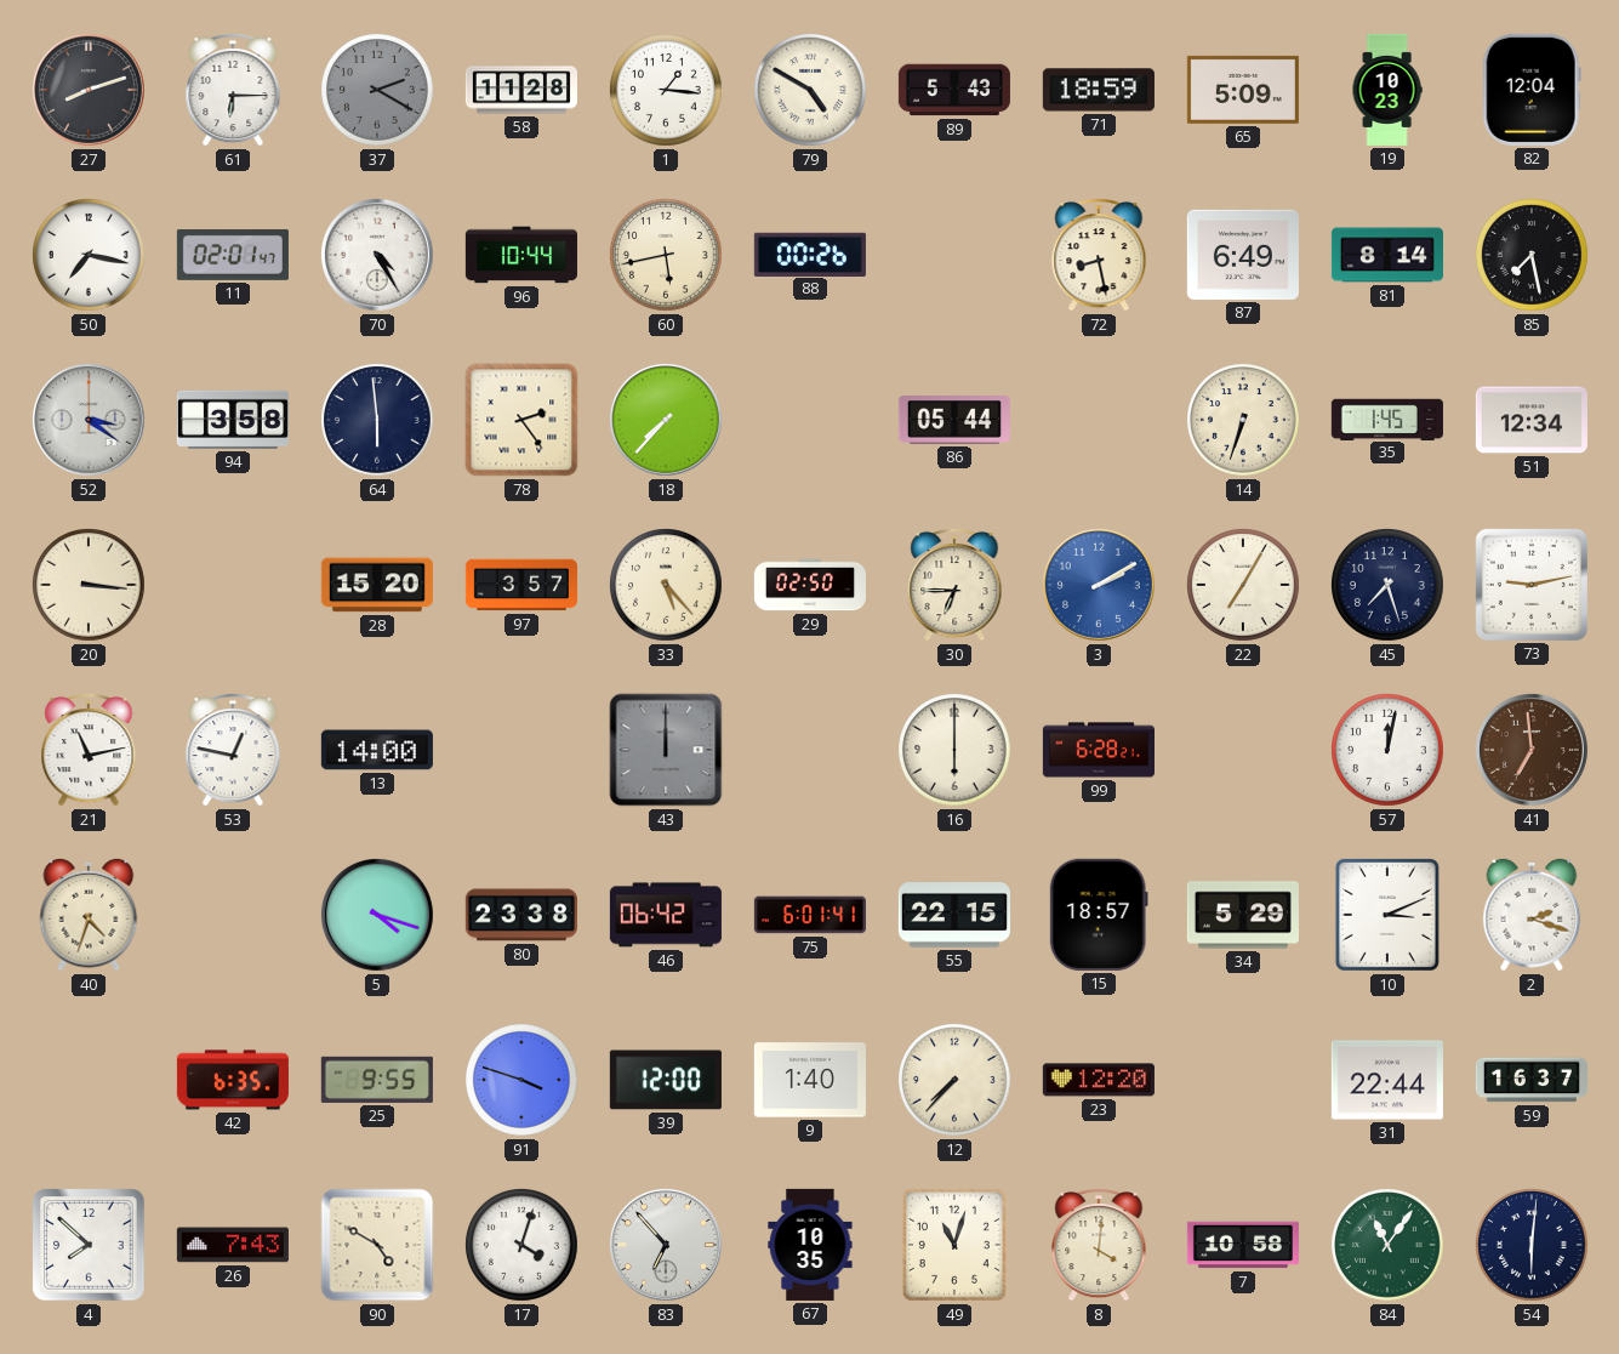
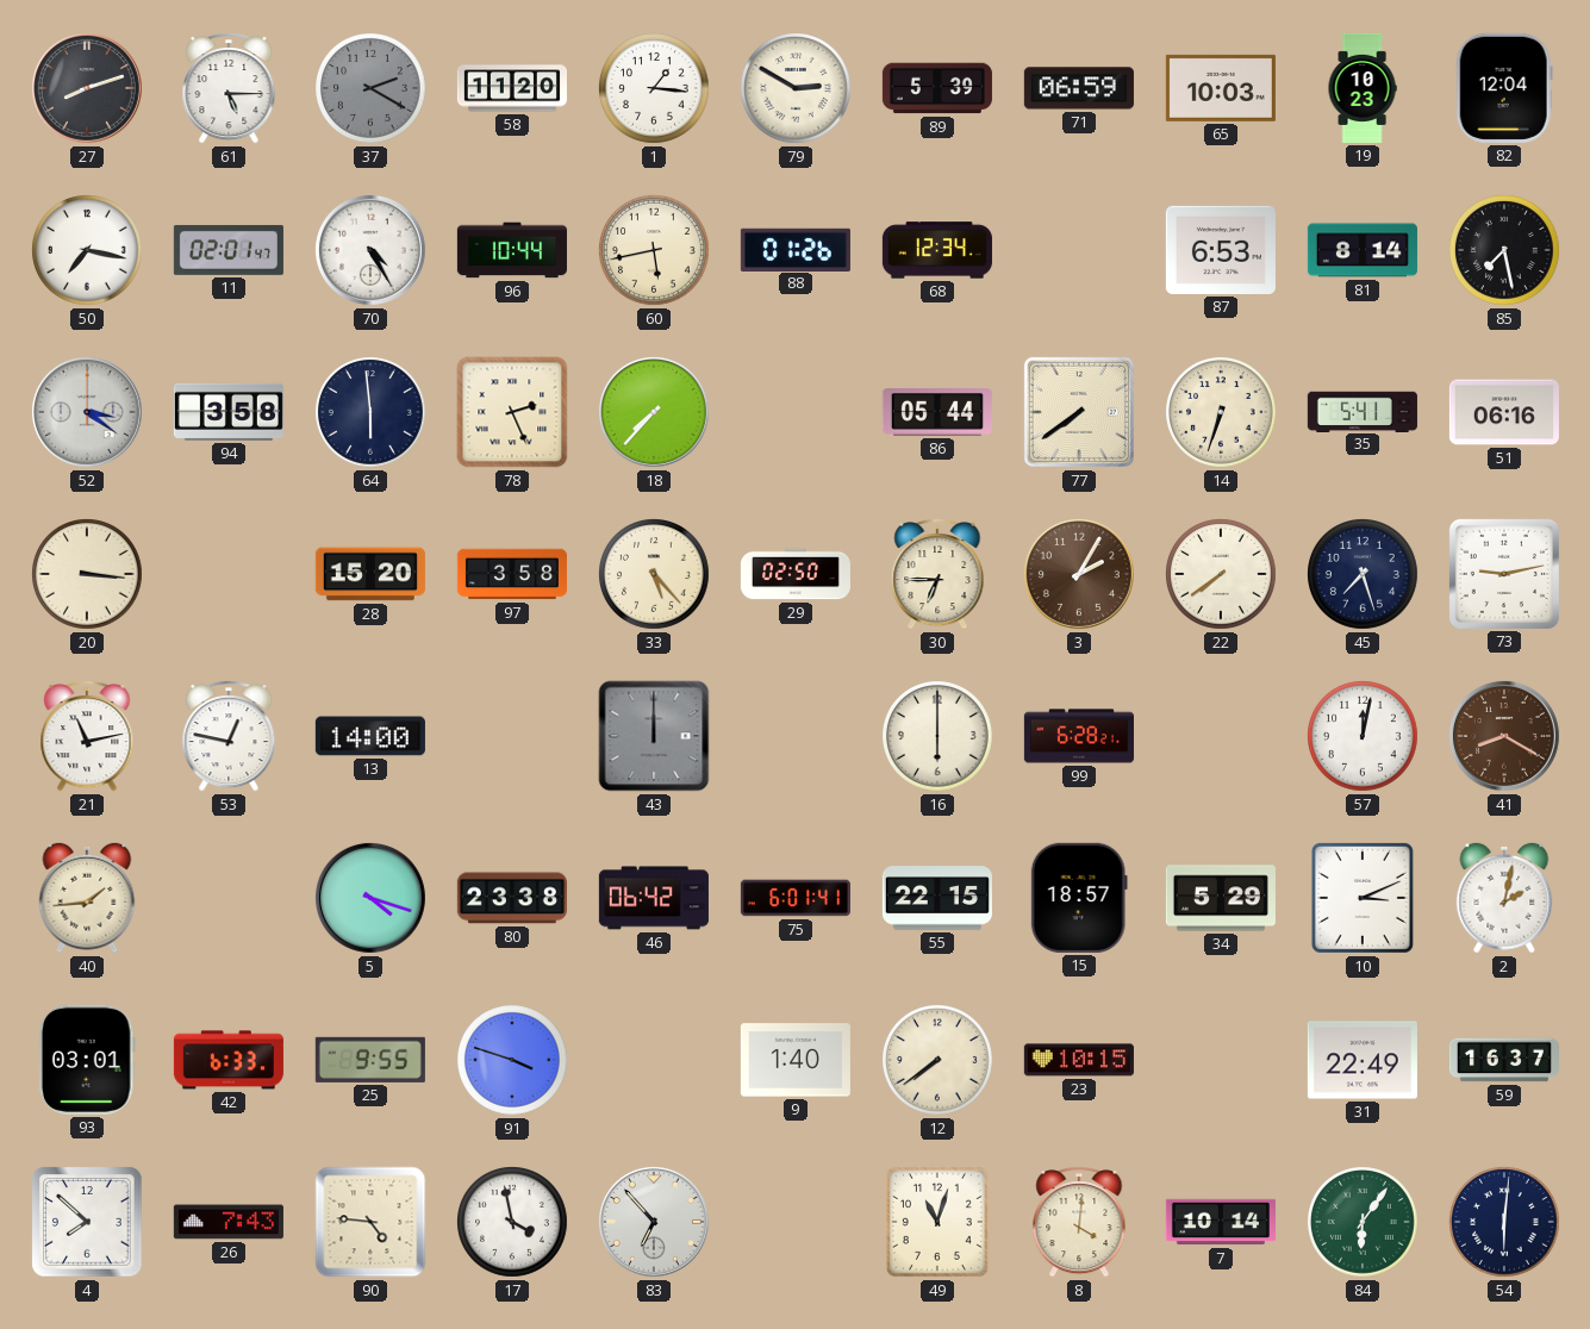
61: 6:15 -> 5:15
58: 11:28 -> 11:20
79: 4:50 -> 2:50
89: 5:43 -> 5:39
71: 18:59 -> 06:59
65: 5:09 -> 10:03
88: 00:26 -> 01:26
68: none -> 12:34
72: 8:28 -> none
87: 6:49 -> 6:53
78: 2:24 -> 2:26
77: none -> 7:39
35: 1:45 -> 5:41
51: 12:34 -> 06:16
97: 3:57 -> 3:58
3: 2:10 -> 2:05
3 dial: blue -> brown
22: 7:05 -> 7:39
41: 6:59 -> 8:20
40: 4:33 -> 1:44
2: 2:18 -> 2:02
93: none -> 03:01
42: 6:35 -> 6:33
39: 12:00 -> none
12: 7:37 -> 7:39
23: 12:20 -> 10:15
31: 22:44 -> 22:49
90: 4:50 -> 4:46
17: 4:03 -> 3:58
67: 10:35 -> none
7: 10:58 -> 10:14
84: 11:06 -> 6:06
